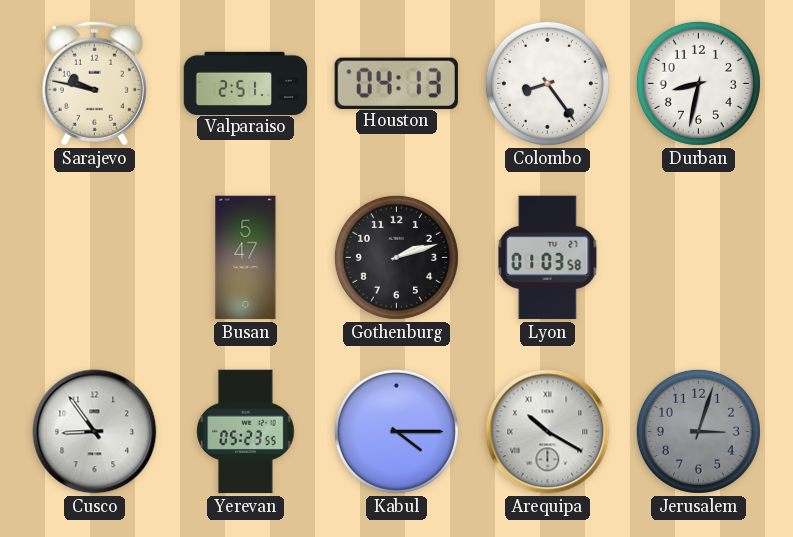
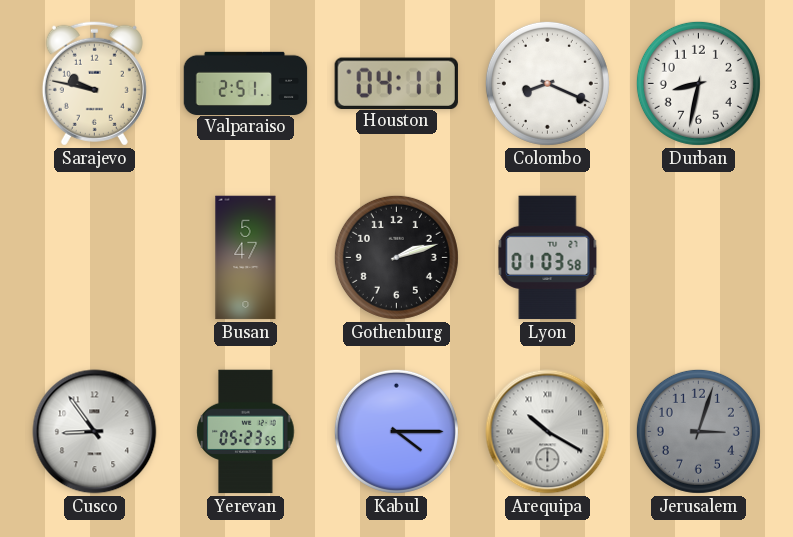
Houston: 04:13 -> 04:11
Colombo: 8:24 -> 8:19
